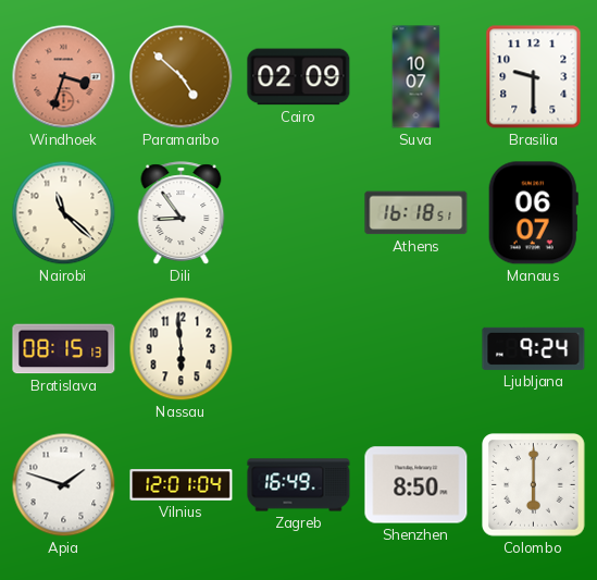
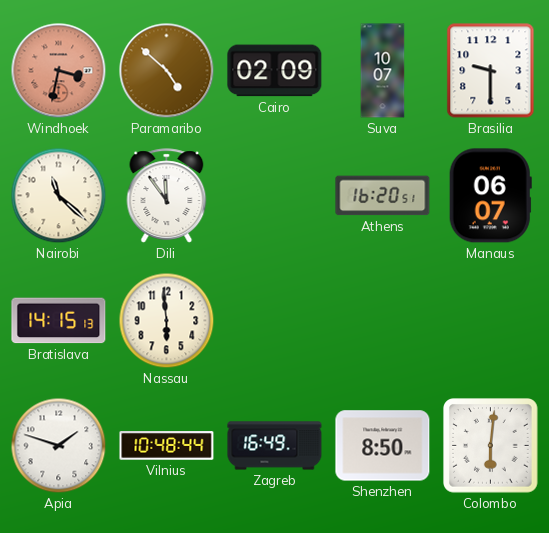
Windhoek: 3:33 -> 3:32
Dili: 8:54 -> 11:54
Athens: 16:18 -> 16:20
Bratislava: 08:15 -> 14:15
Ljubljana: 9:24 -> none
Vilnius: 12:01 -> 10:48
Colombo: 6:00 -> 6:01
